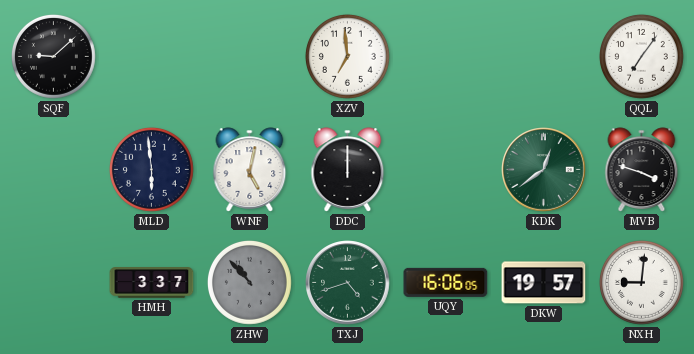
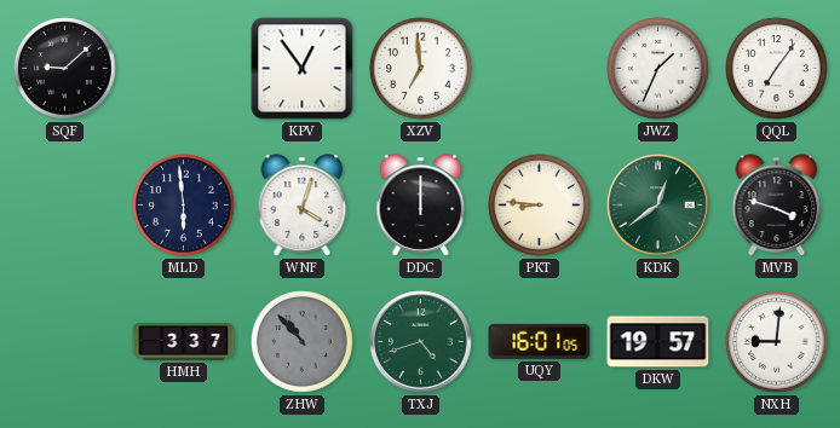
KPV: none -> 12:54
JWZ: none -> 1:34
WNF: 5:02 -> 4:03
PKT: none -> 8:46
UQY: 16:06 -> 16:01
